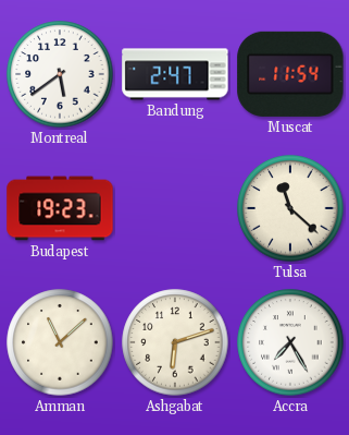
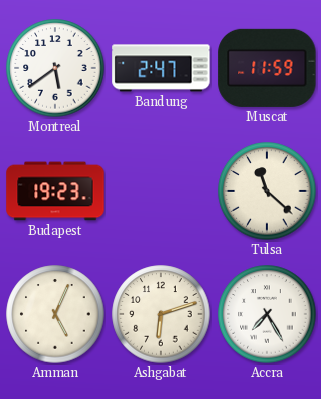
Muscat: 11:54 -> 11:59
Amman: 11:08 -> 5:04
